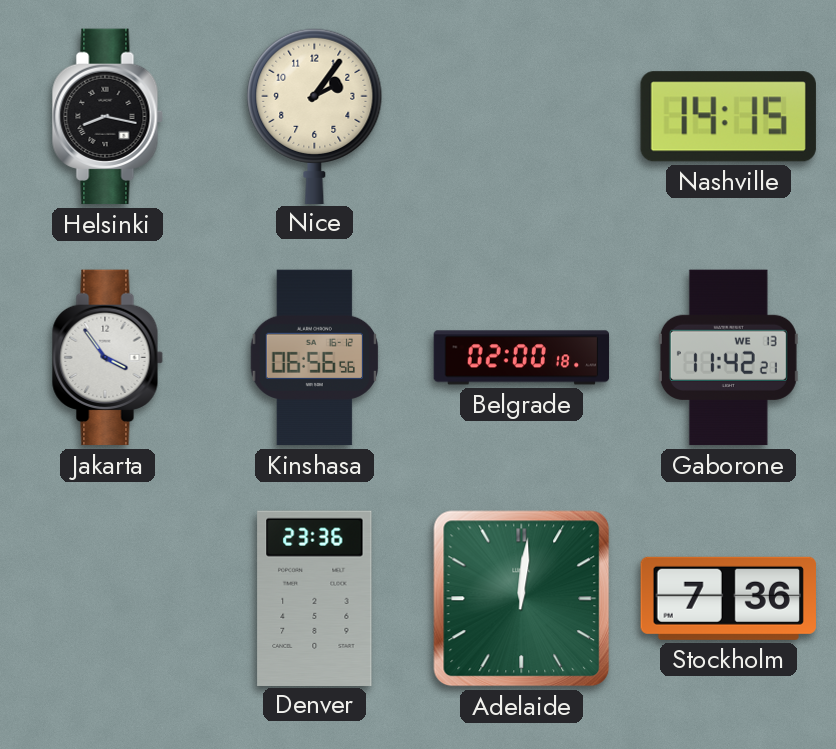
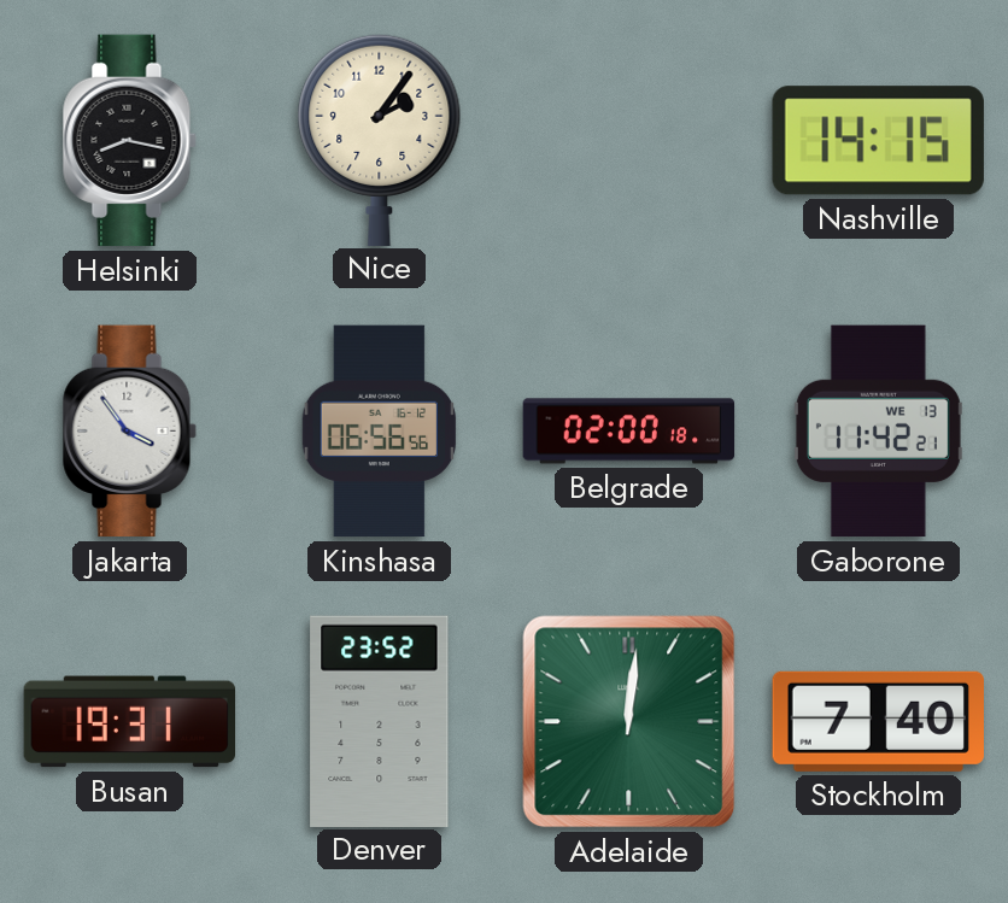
Busan: none -> 19:31
Denver: 23:36 -> 23:52
Stockholm: 7:36 -> 7:40
